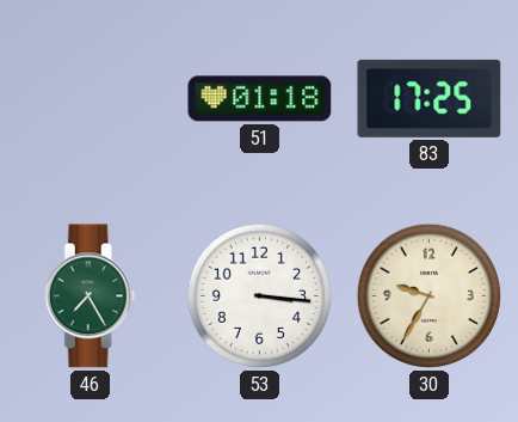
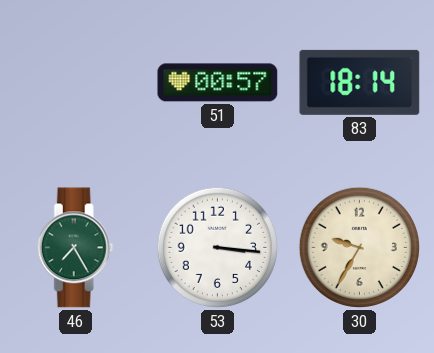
51: 01:18 -> 00:57
83: 17:25 -> 18:14
